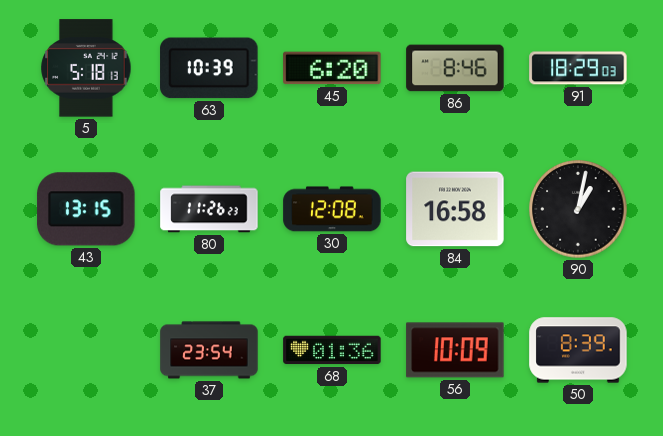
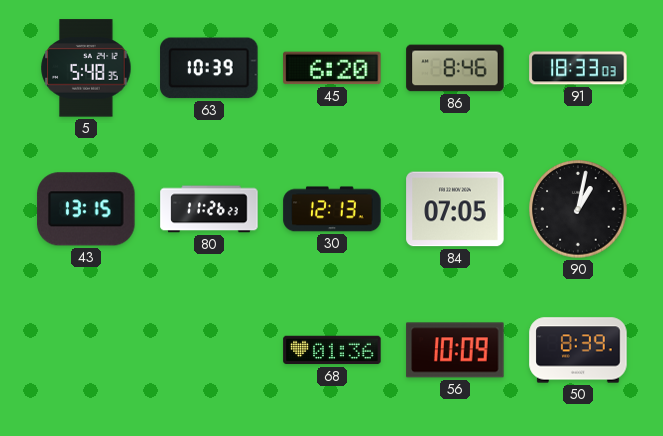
5: 5:18 -> 5:48
91: 18:29 -> 18:33
30: 12:08 -> 12:13
84: 16:58 -> 07:05
37: 23:54 -> none
